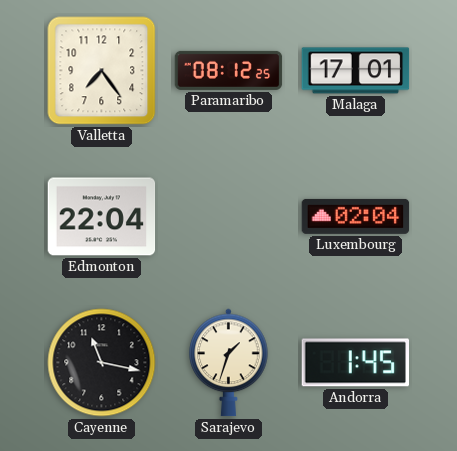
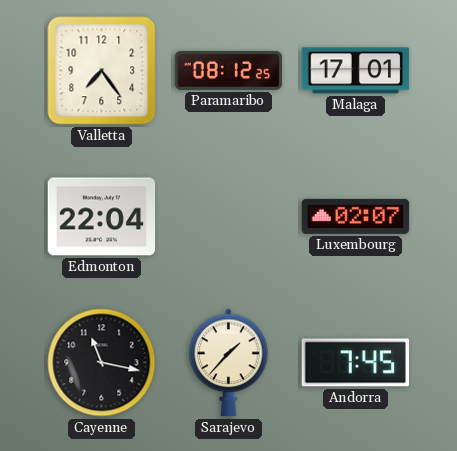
Luxembourg: 02:04 -> 02:07
Sarajevo: 1:33 -> 1:37
Andorra: 1:45 -> 7:45
